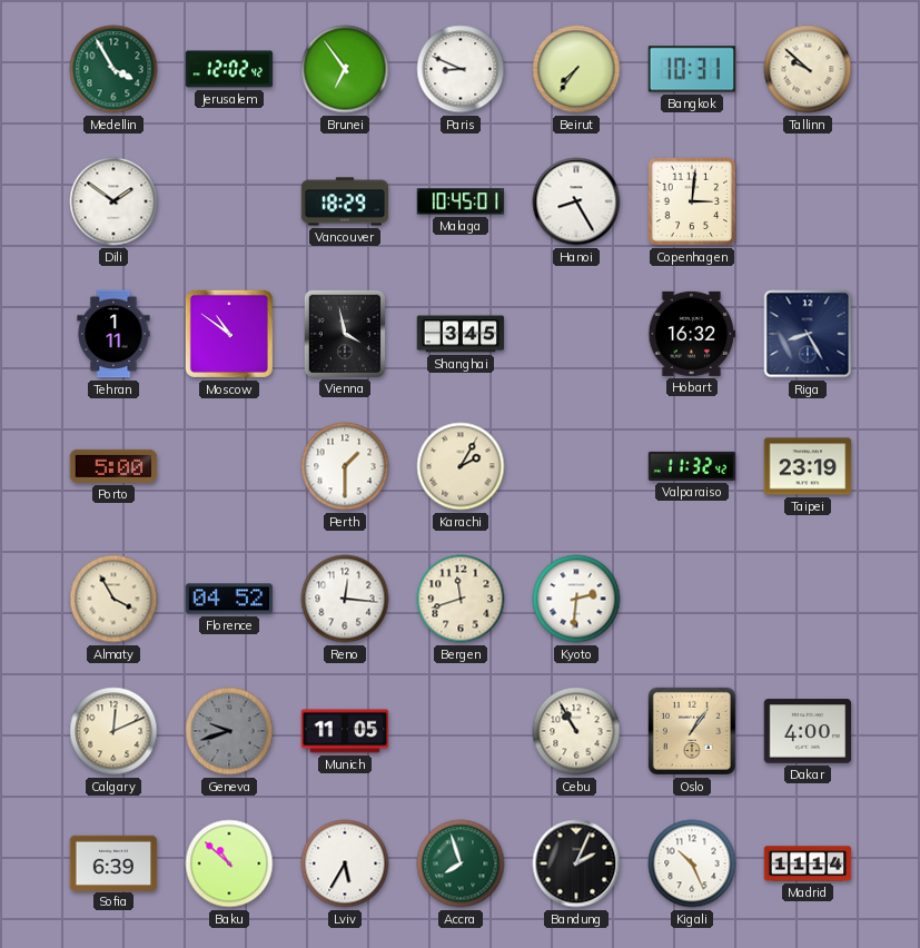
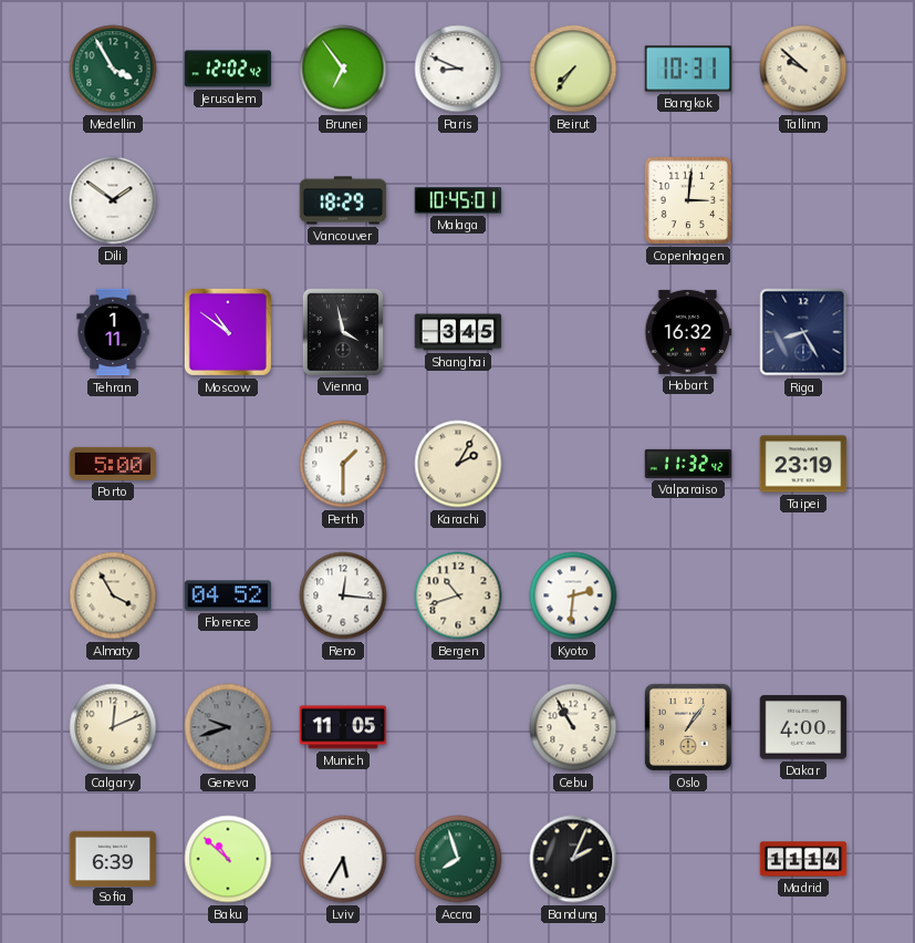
Hanoi: 8:25 -> none
Bergen: 11:42 -> 10:42
Kigali: 10:26 -> none
